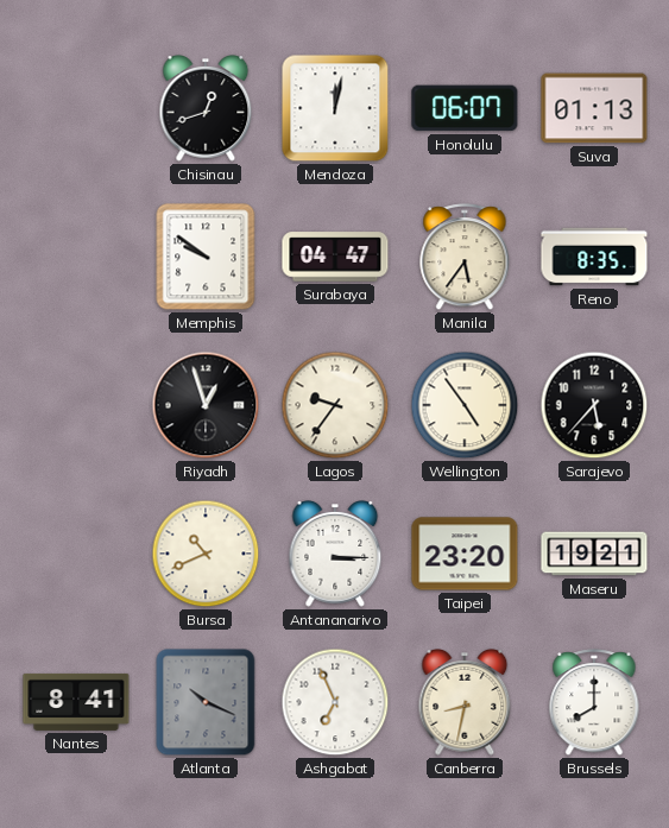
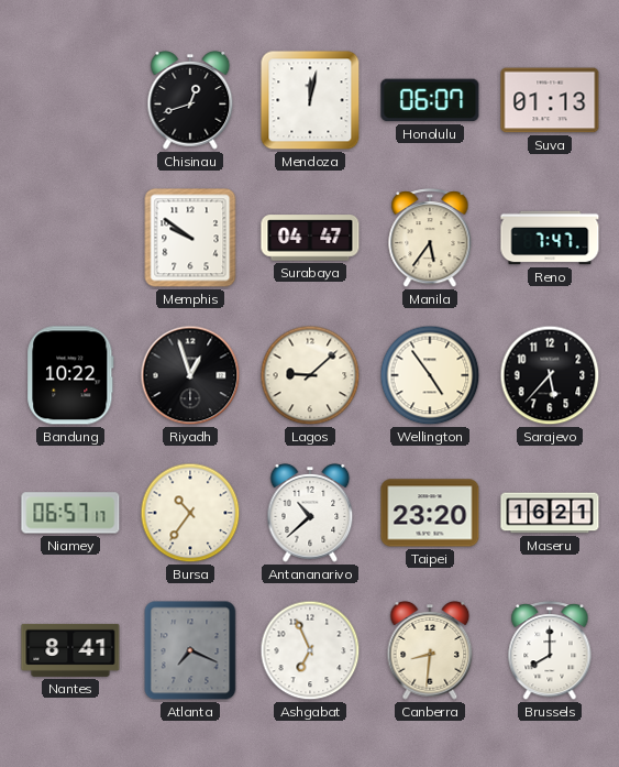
Reno: 8:35 -> 7:47
Bandung: none -> 10:22
Lagos: 9:36 -> 9:08
Niamey: none -> 06:57
Bursa: 10:41 -> 10:36
Antananarivo: 3:15 -> 10:38
Maseru: 19:21 -> 16:21
Atlanta: 10:19 -> 7:19
Canberra: 8:32 -> 8:31
